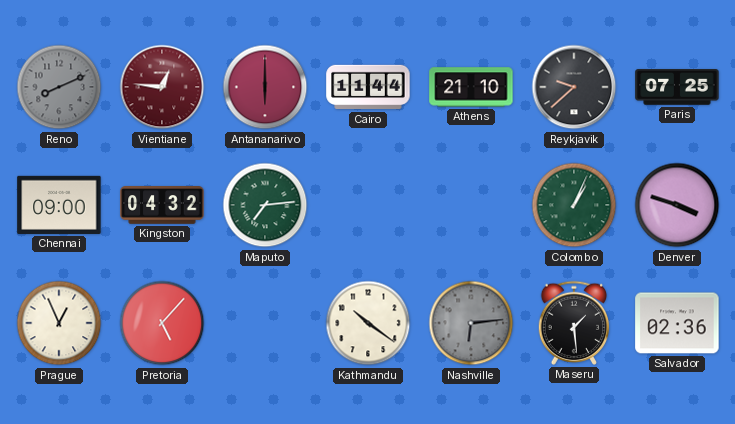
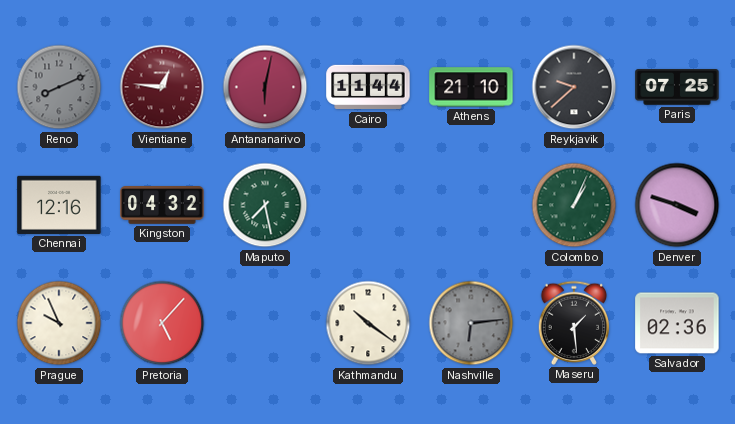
Antananarivo: 6:00 -> 6:02
Chennai: 09:00 -> 12:16
Maputo: 7:14 -> 7:28
Prague: 12:56 -> 9:56
